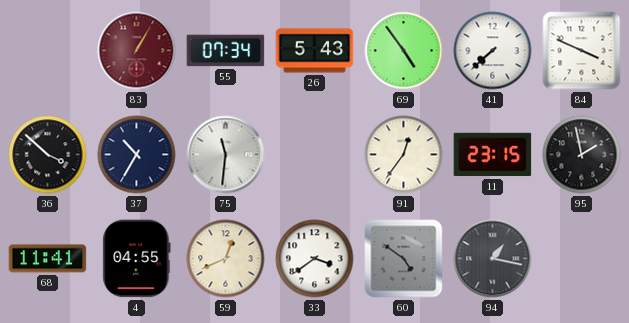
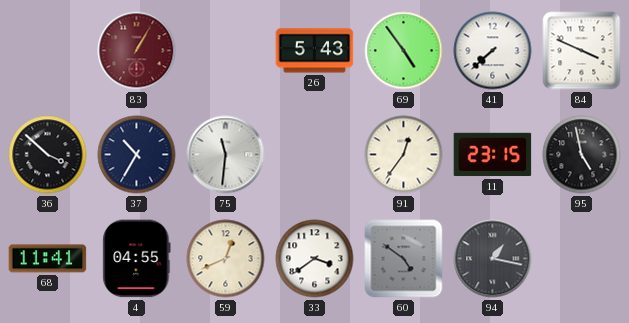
55: 07:34 -> none
95: 1:58 -> 4:58
